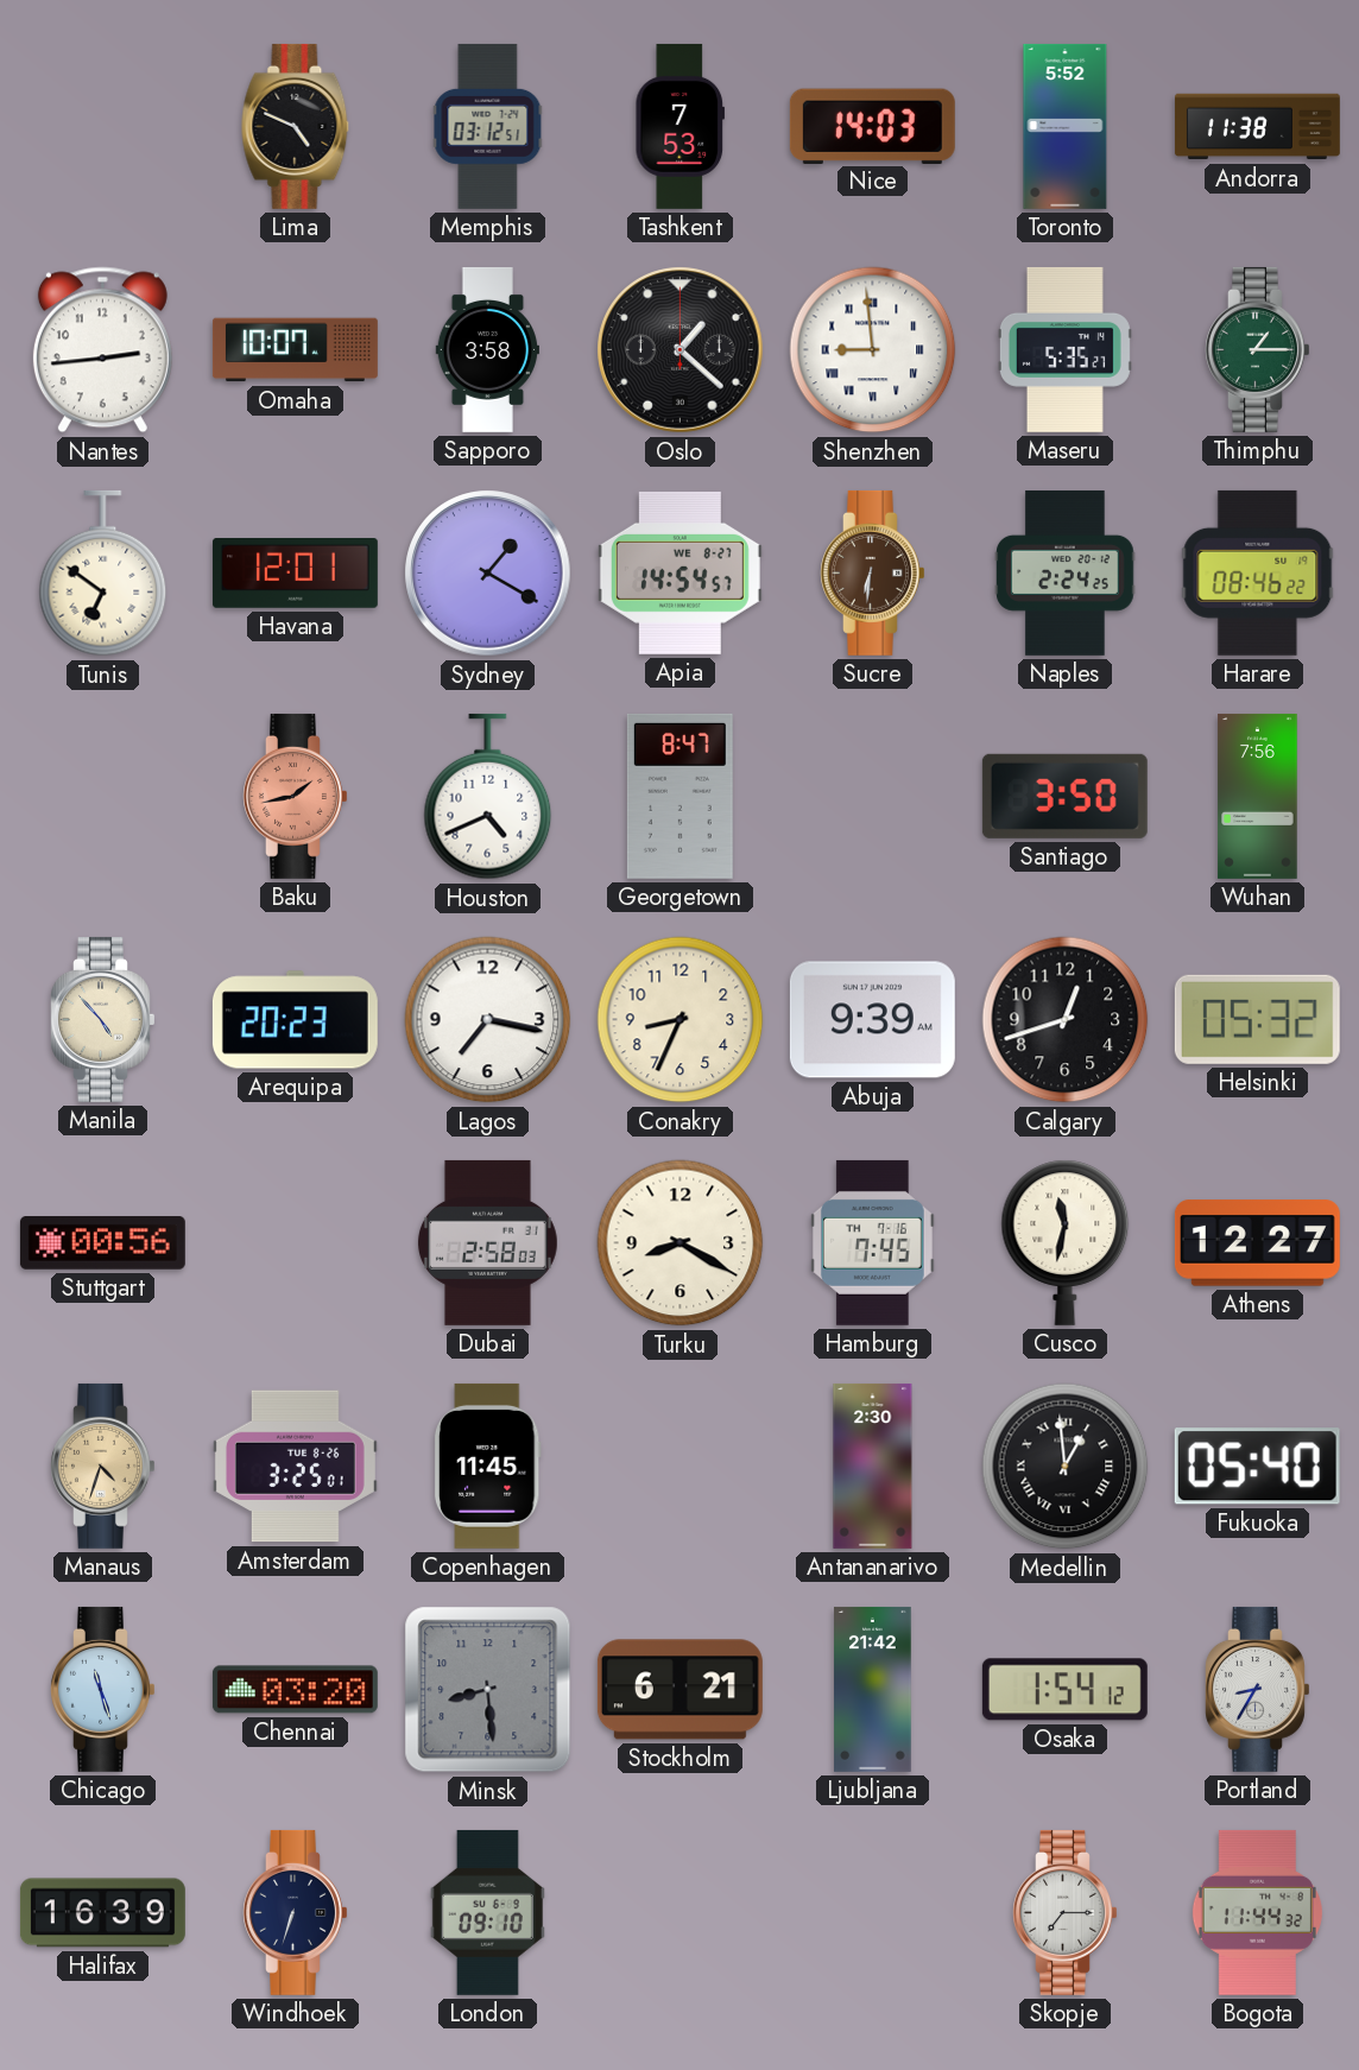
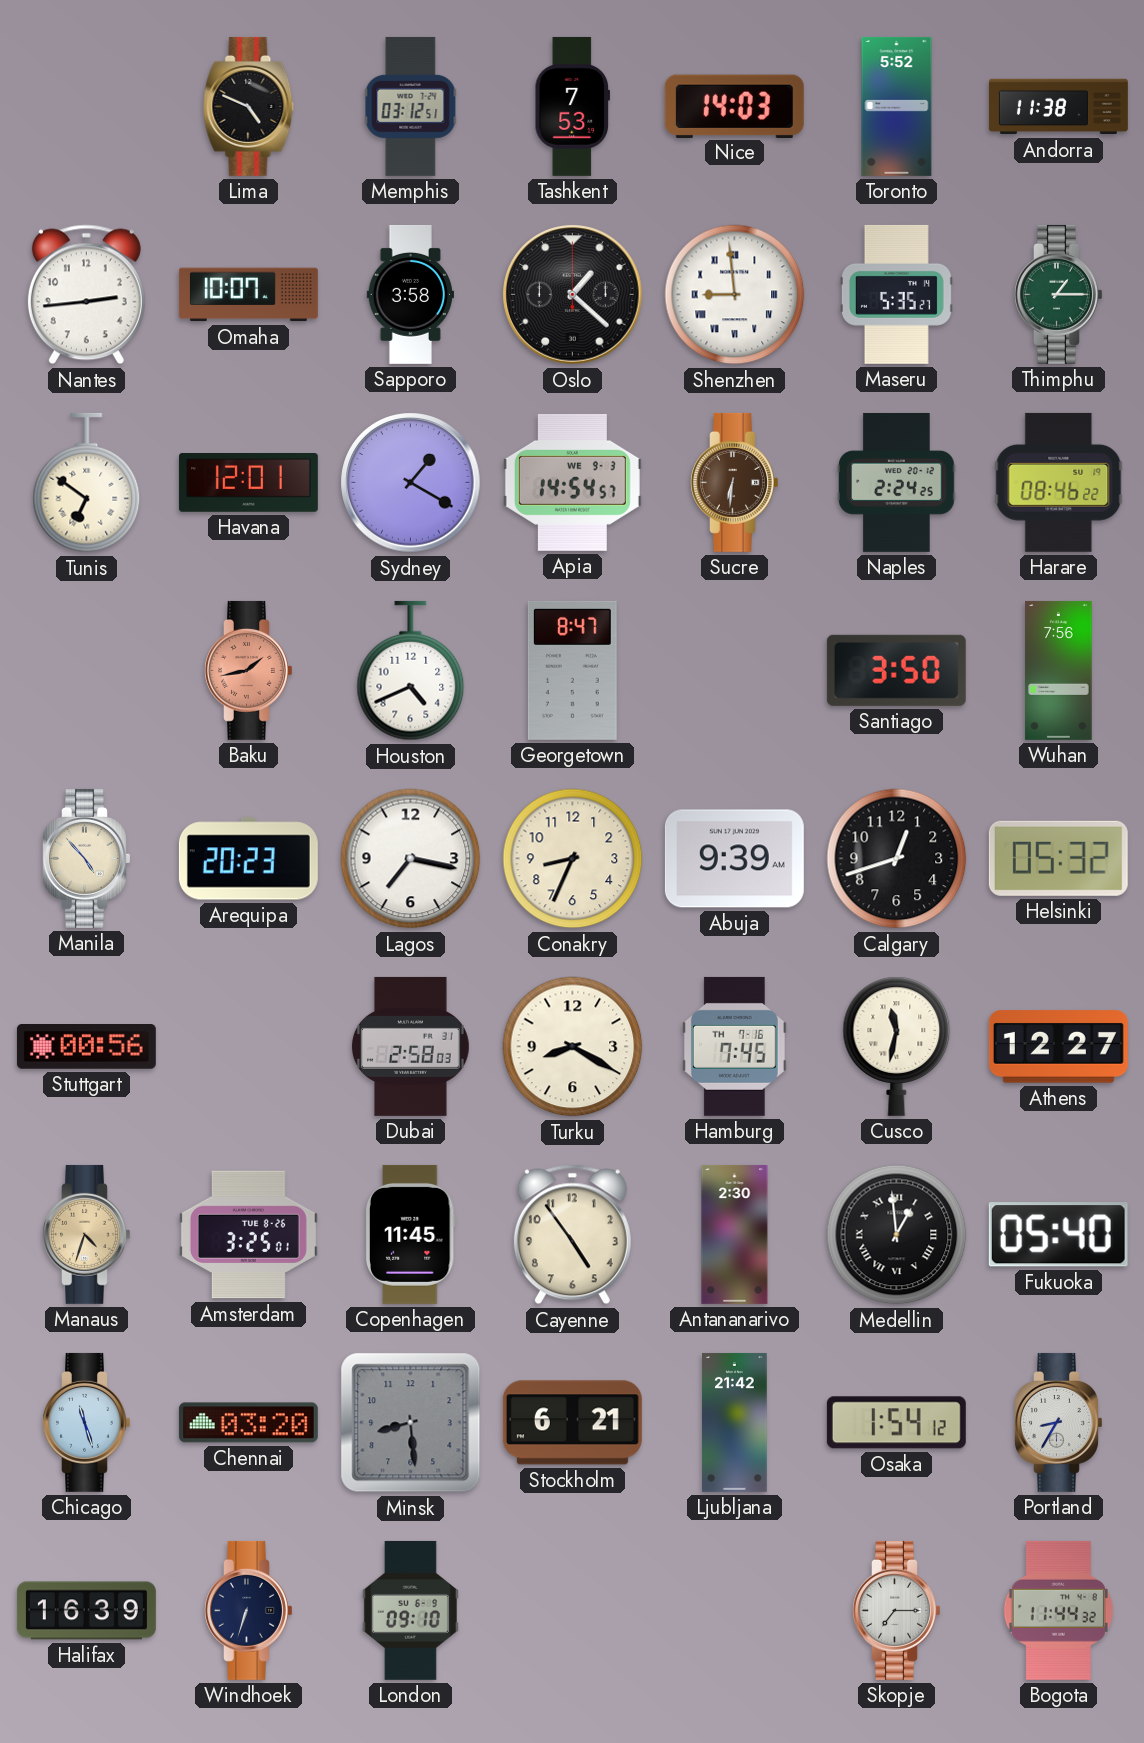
Apia date: WE 8-27 -> WE 9-3
Cayenne: none -> 4:54
